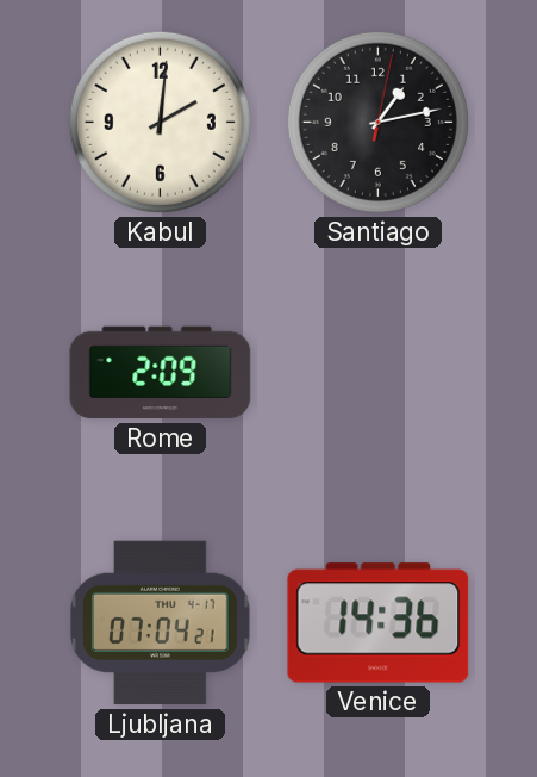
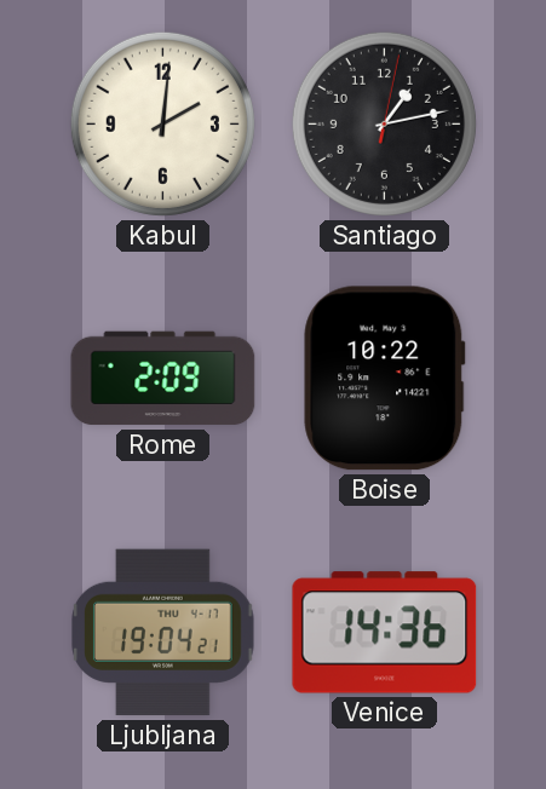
Boise: none -> 10:22
Ljubljana: 07:04 -> 19:04
